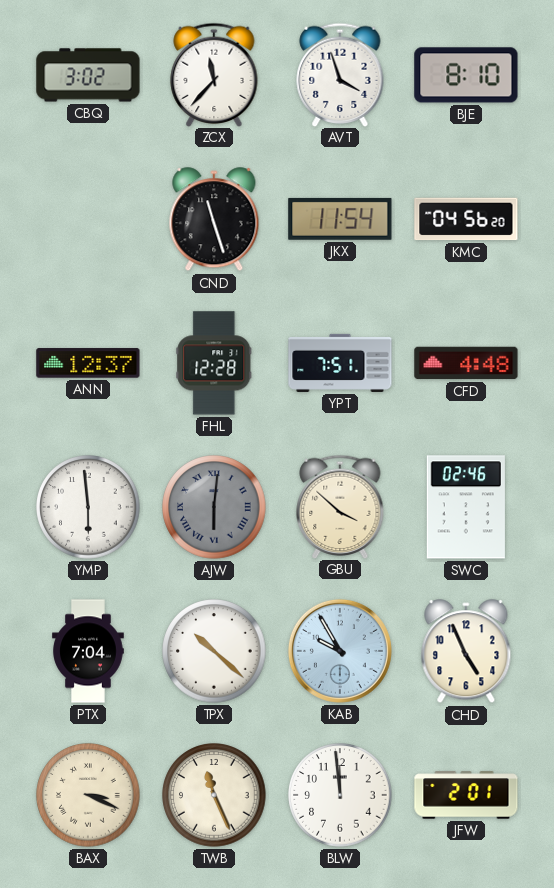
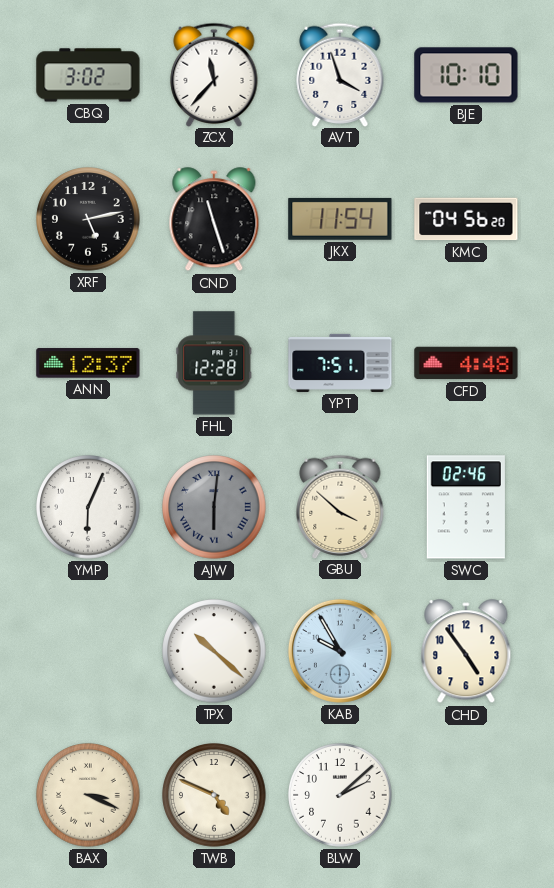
BJE: 8:10 -> 10:10
XRF: none -> 5:13
YMP: 5:59 -> 6:04
PTX: 7:04 -> none
CHD: 4:56 -> 4:54
TWB: 11:26 -> 4:49
BLW: 11:59 -> 2:08
JFW: 2:01 -> none
